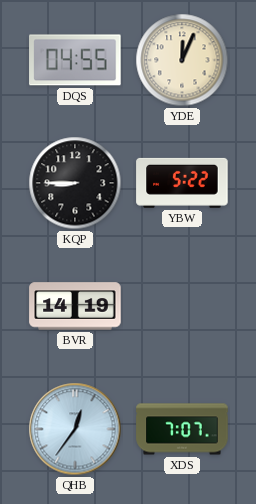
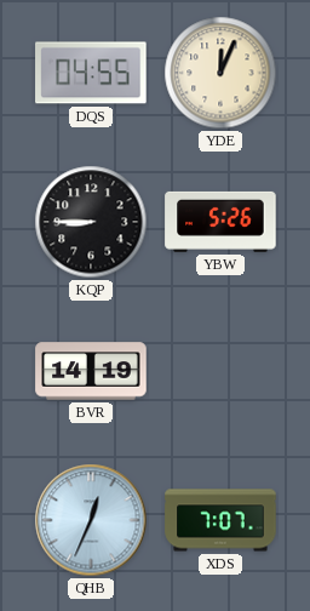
YBW: 5:22 -> 5:26
QHB: 12:36 -> 12:34
